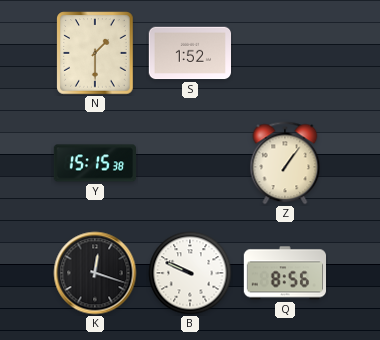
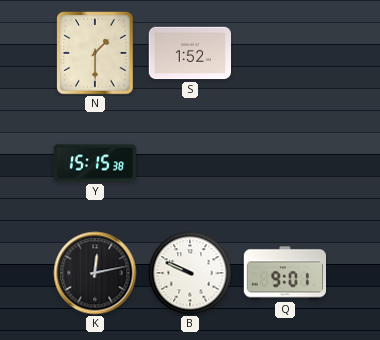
Z: 1:06 -> none
K: 12:18 -> 12:13
Q: 8:56 -> 9:01
